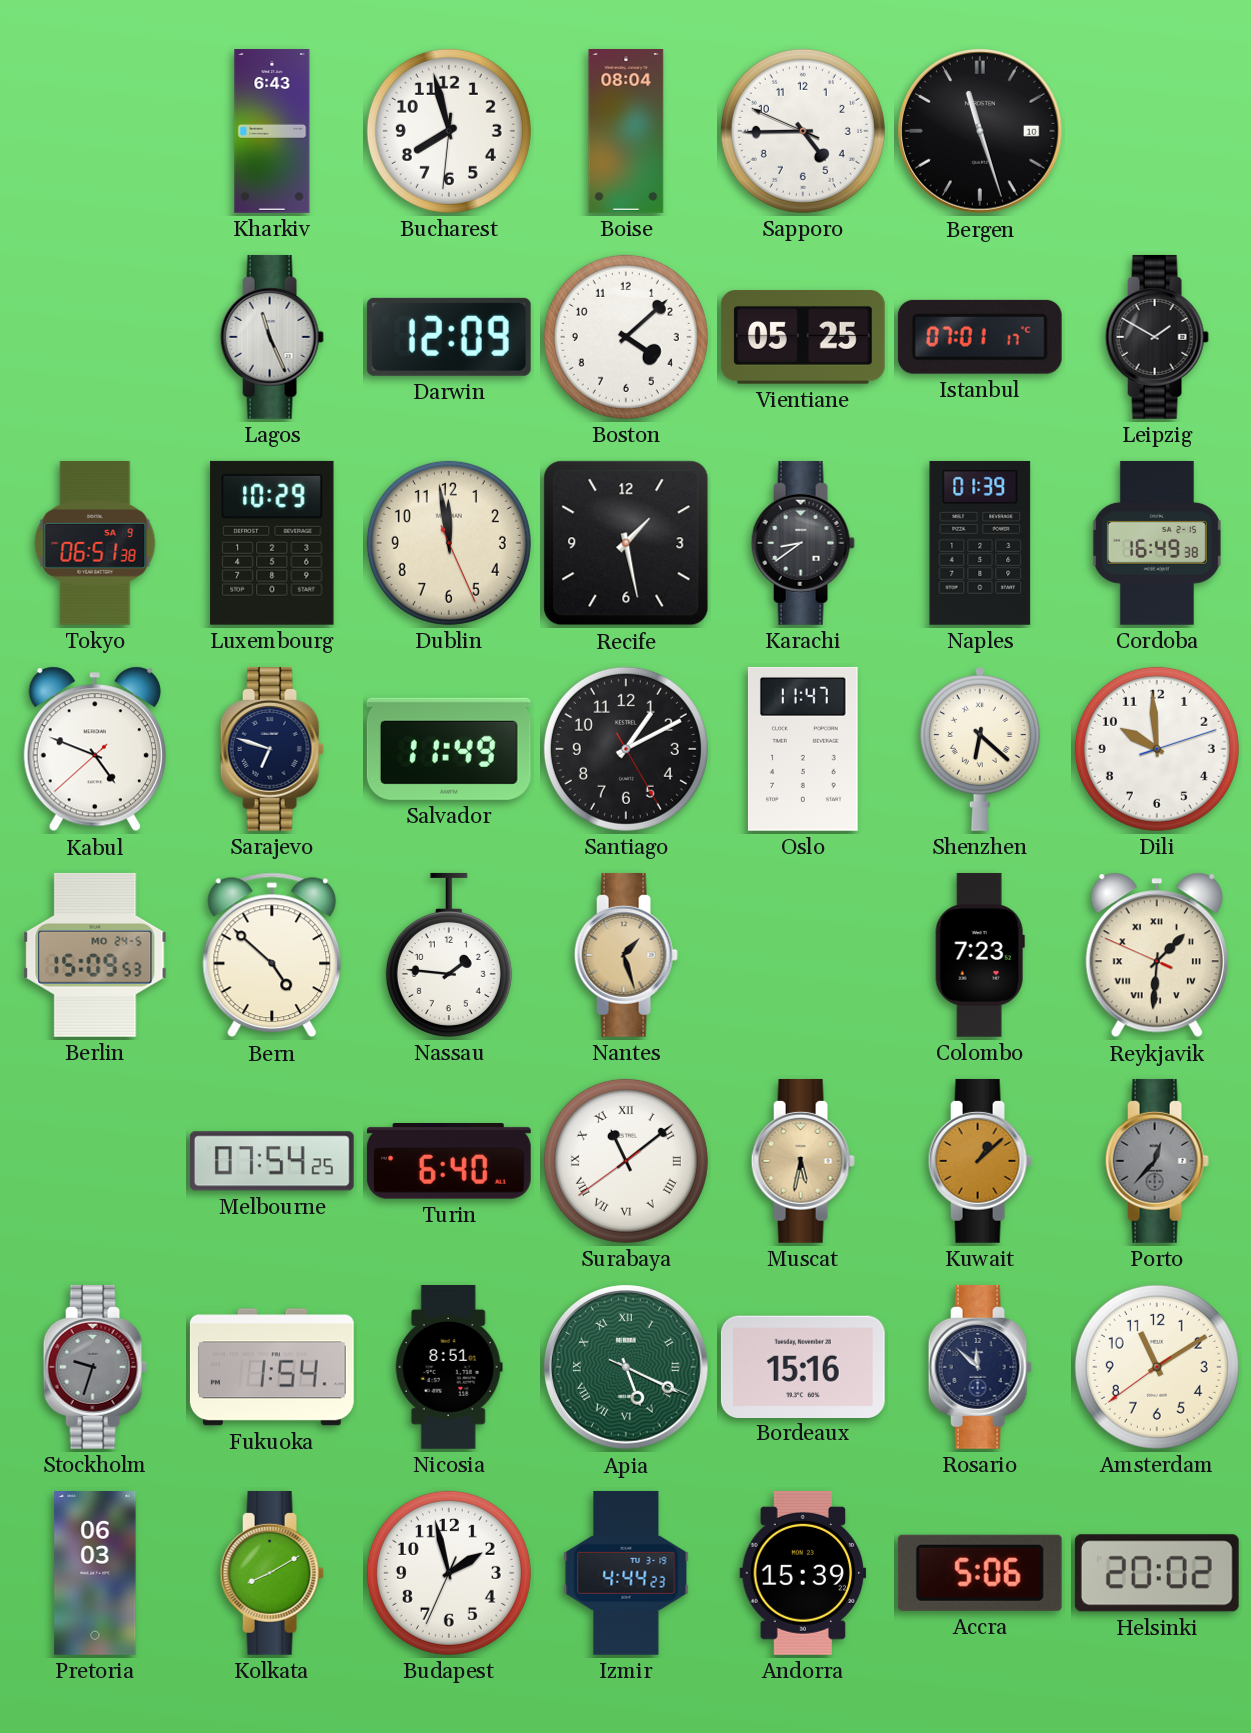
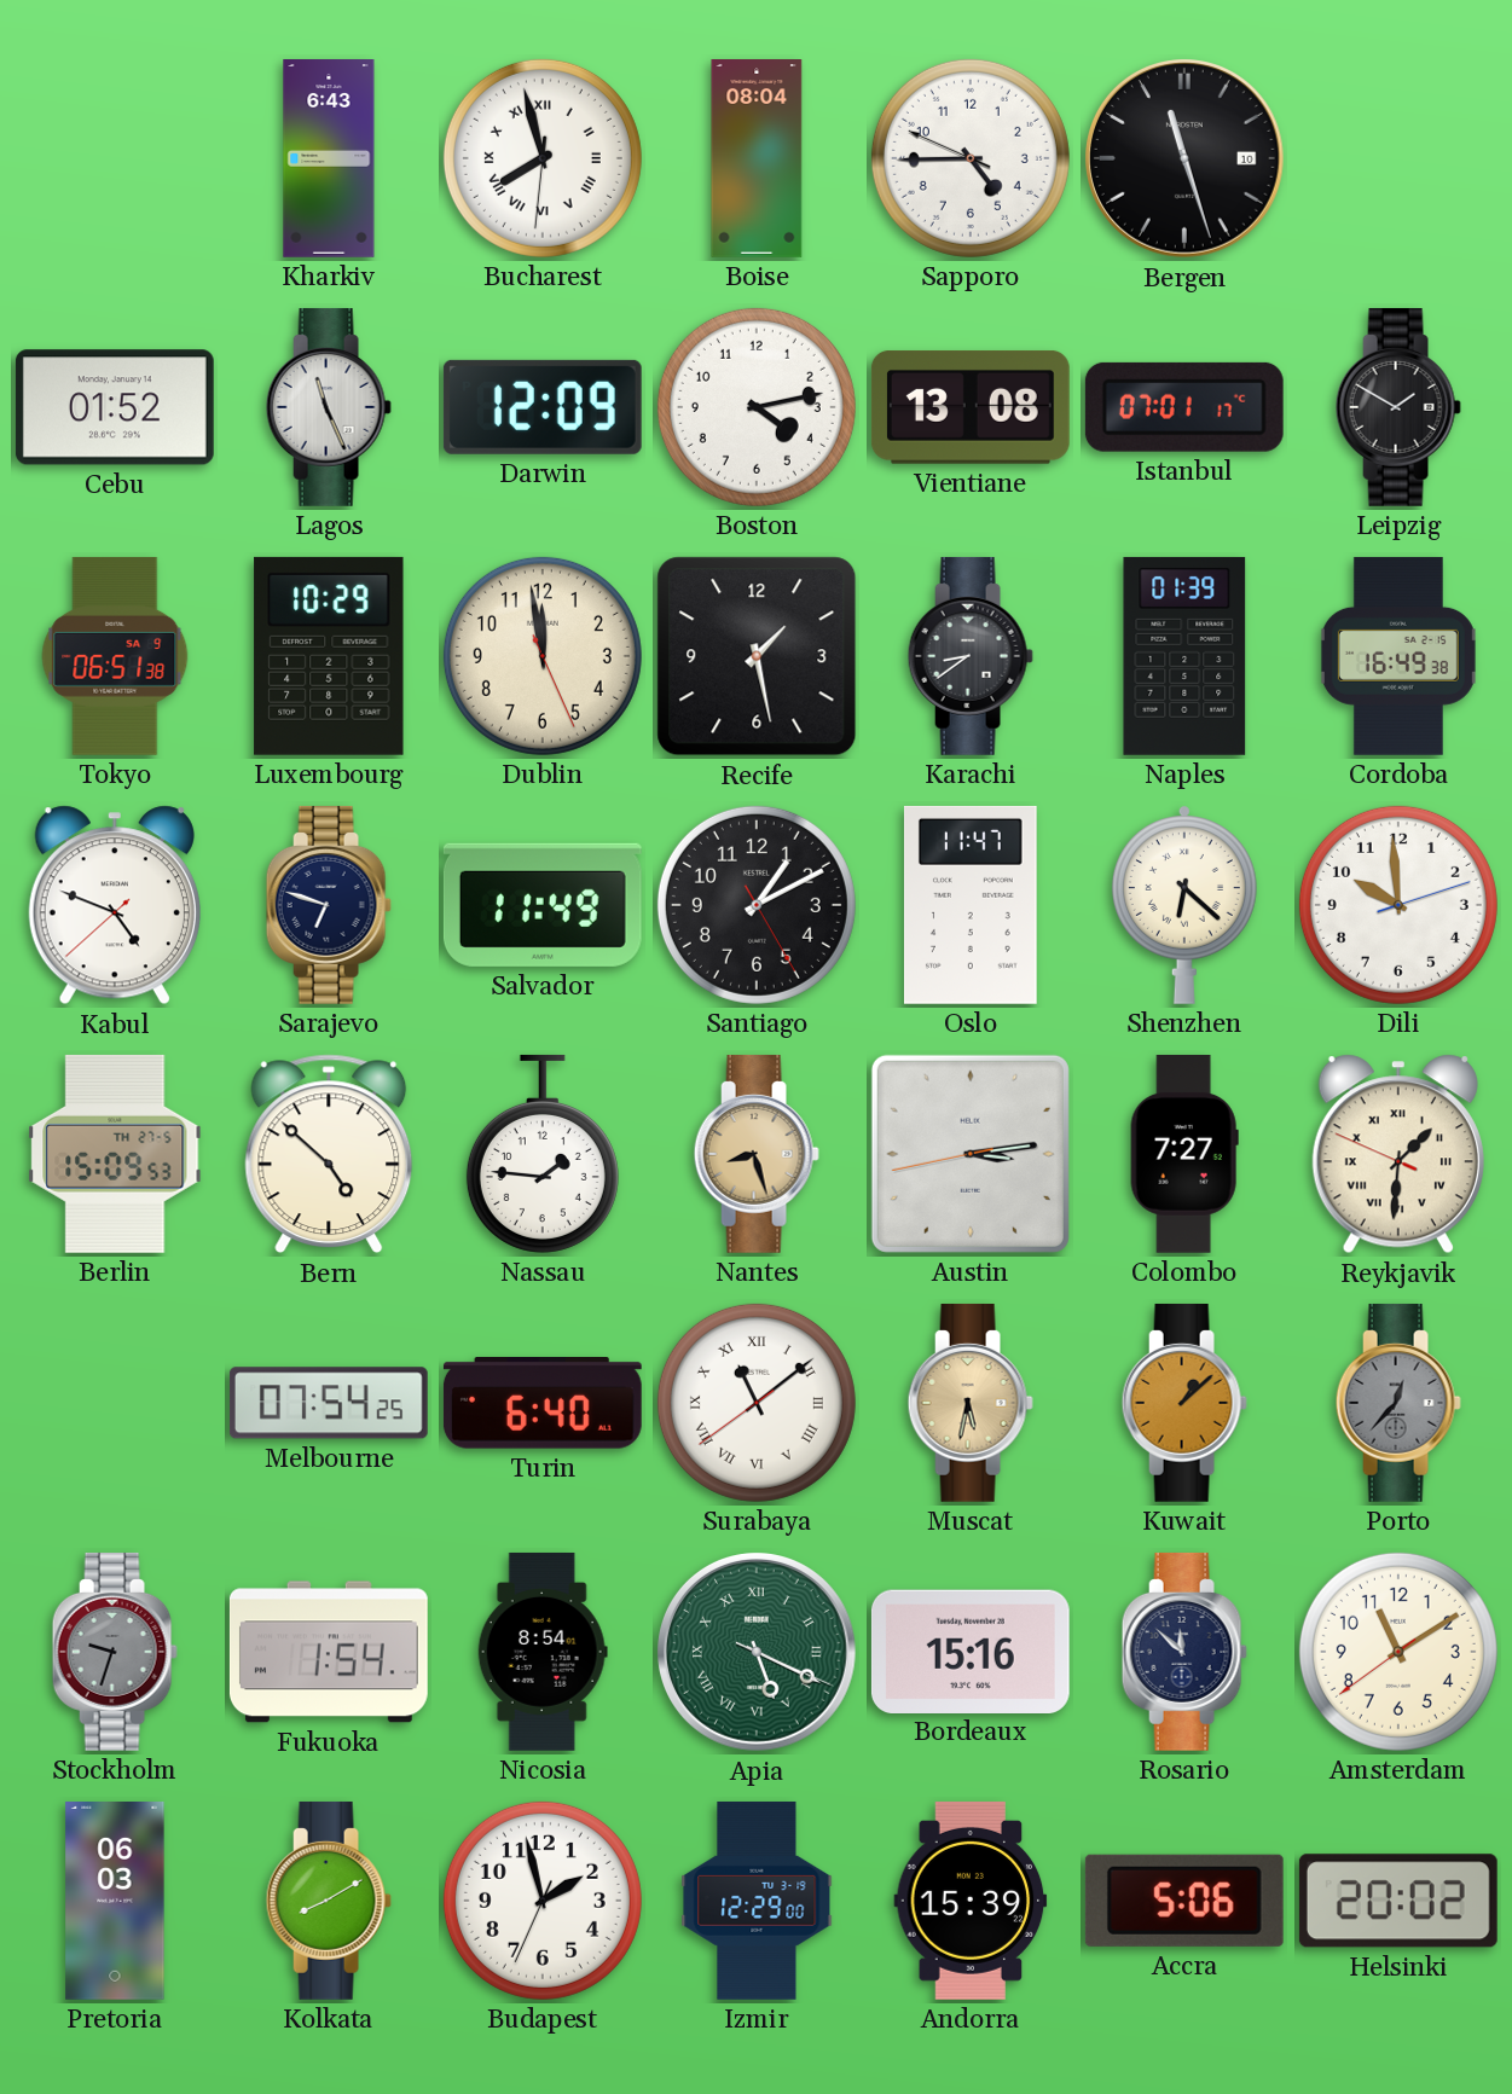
Bucharest numerals: Arabic -> Roman
Cebu: none -> 01:52
Boston: 4:08 -> 4:13
Vientiane: 05:25 -> 13:08
Berlin date: MO 24-5 -> TH 27-5
Nantes: 1:27 -> 8:27
Austin: none -> 3:13
Colombo: 7:23 -> 7:27
Nicosia: 8:51 -> 8:54
Izmir: 4:44 -> 12:29
